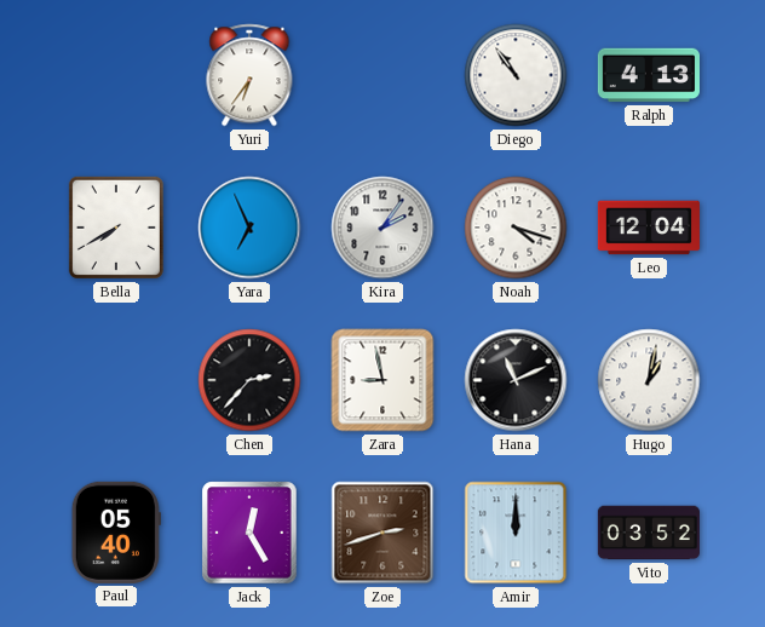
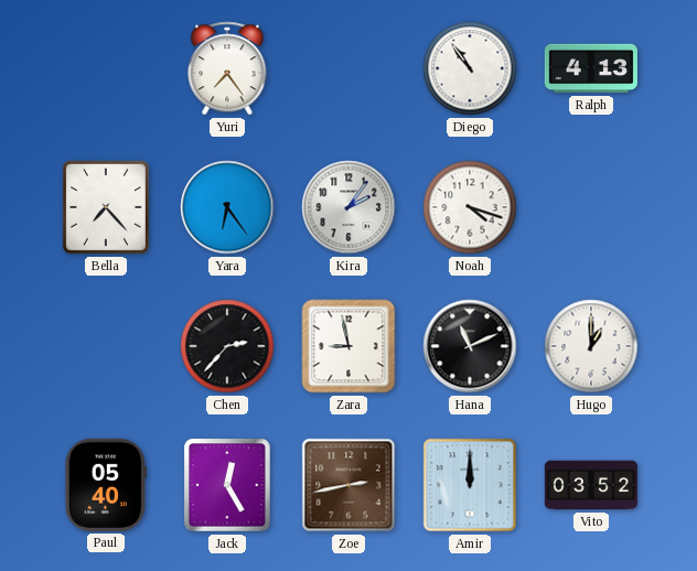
Yuri: 6:36 -> 7:24
Bella: 7:40 -> 7:23
Yara: 6:56 -> 6:24
Leo: 12:04 -> none
Hugo: 1:02 -> 1:00
Zoe: 2:42 -> 2:43
